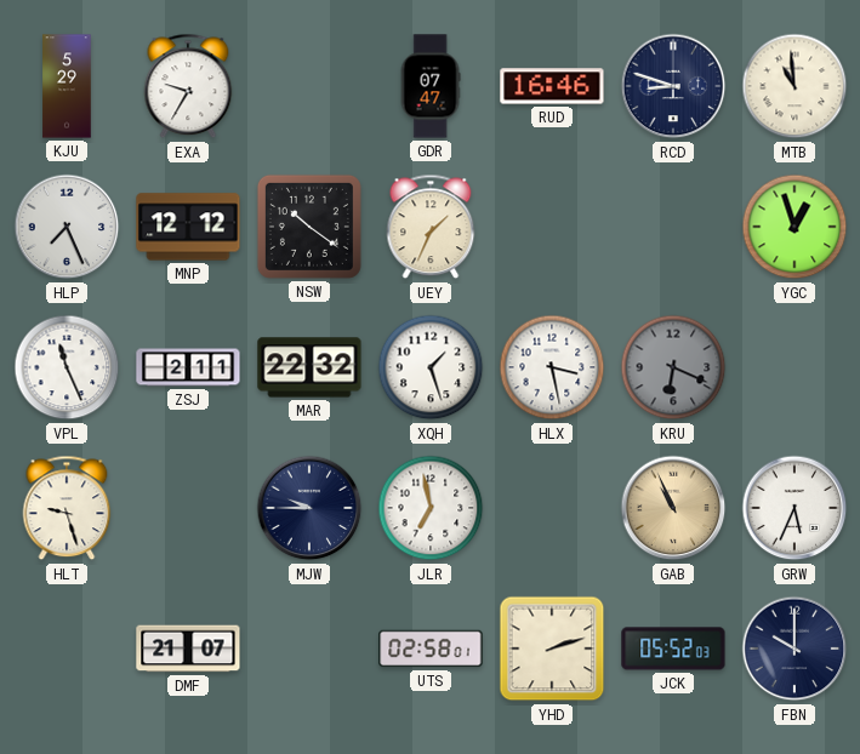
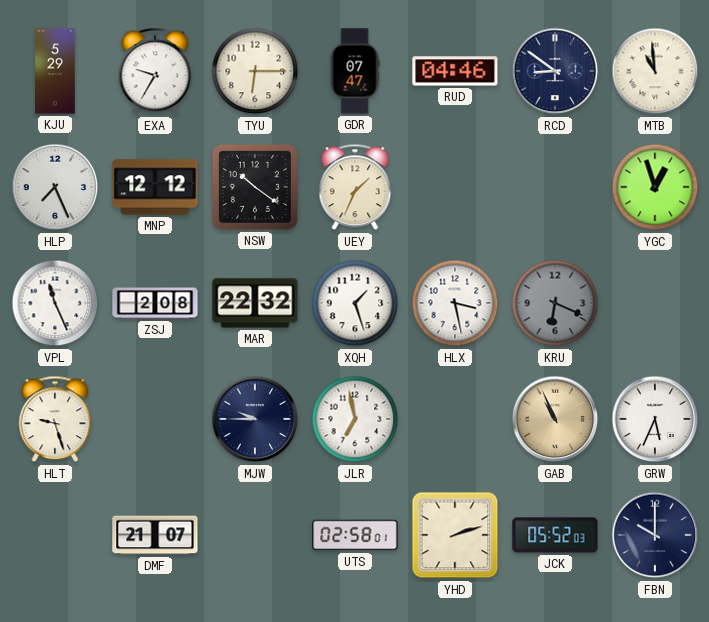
TYU: none -> 6:15
RUD: 16:46 -> 04:46
RCD: 8:48 -> 8:51
ZSJ: 2:11 -> 2:08
